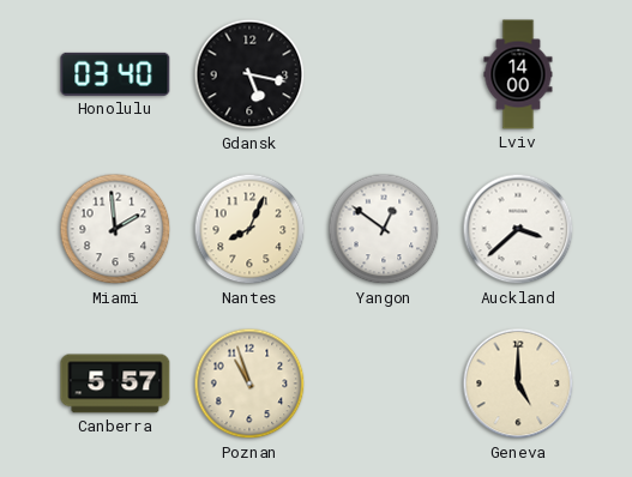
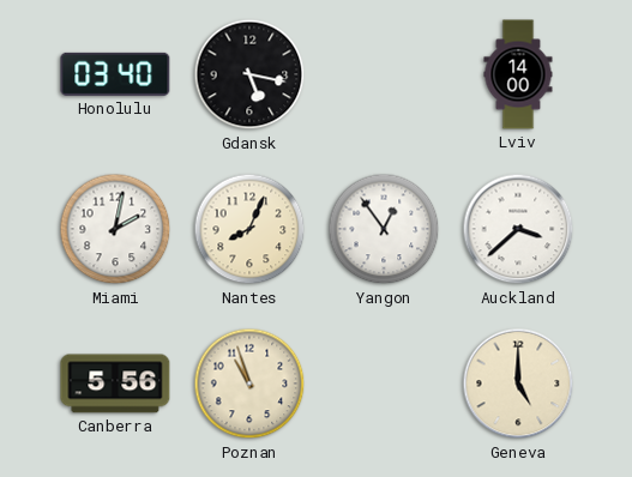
Miami: 1:59 -> 2:02
Yangon: 12:51 -> 12:54
Canberra: 5:57 -> 5:56
